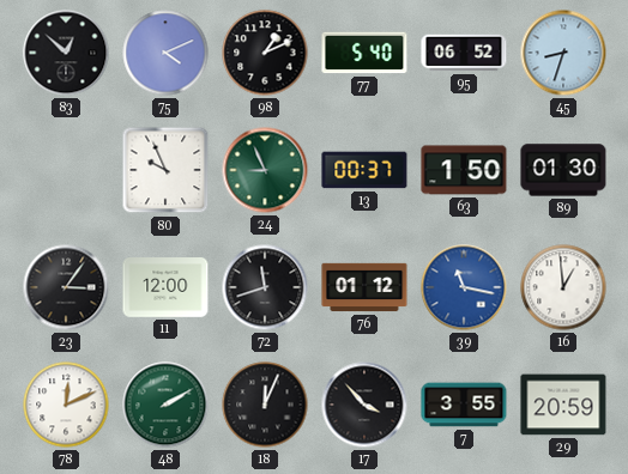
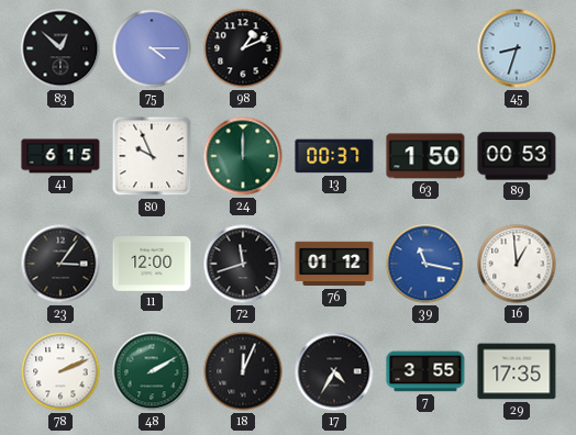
75: 4:11 -> 4:15
77: 5:40 -> none
95: 06:52 -> none
41: none -> 6:15
24: 8:56 -> 12:00
89: 01:30 -> 00:53
78: 12:11 -> 2:11
17: 3:53 -> 4:35
29: 20:59 -> 17:35
